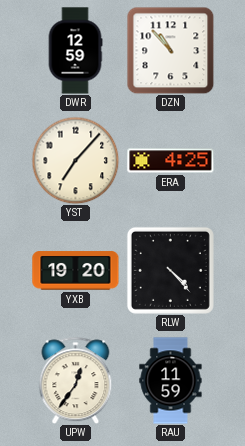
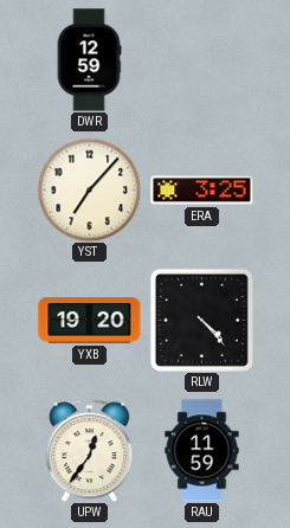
DZN: 10:53 -> none
ERA: 4:25 -> 3:25
